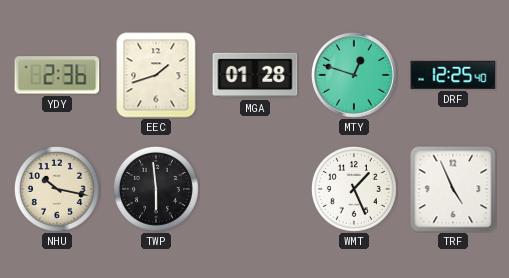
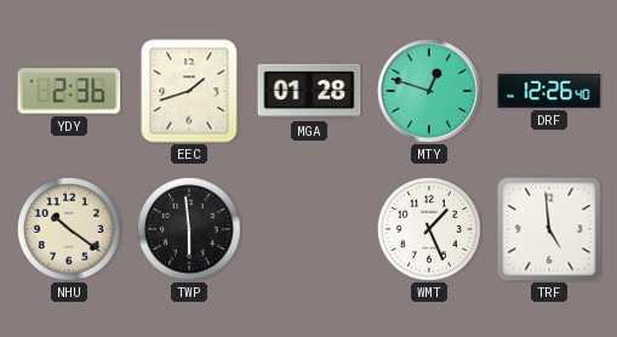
DRF: 12:25 -> 12:26
NHU: 10:17 -> 10:21
TRF: 4:56 -> 4:59
